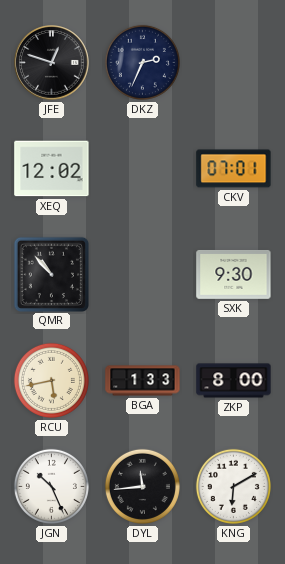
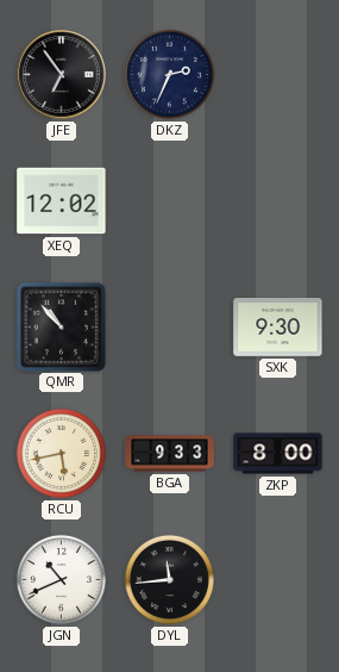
JFE: 12:48 -> 6:54
CKV: 07:01 -> none
BGA: 1:33 -> 9:33
JGN: 10:26 -> 10:41
KNG: 6:10 -> none
